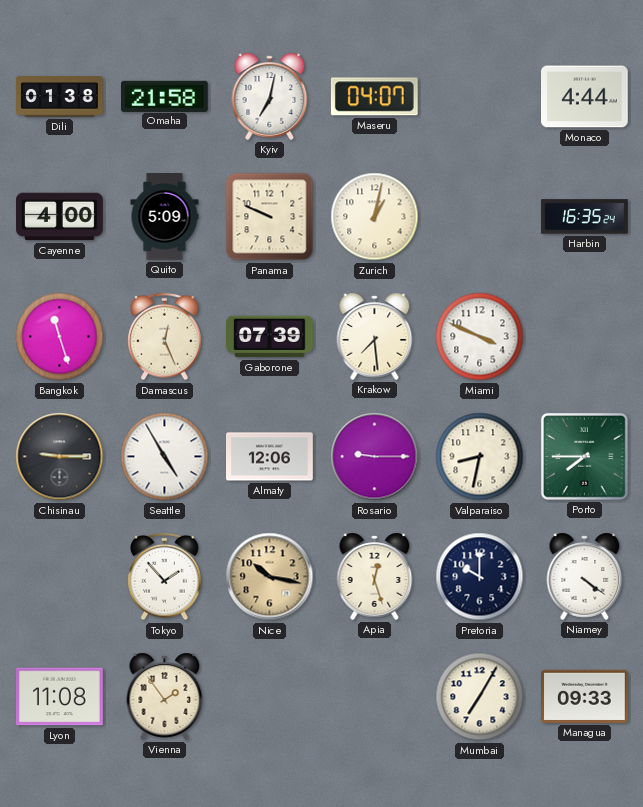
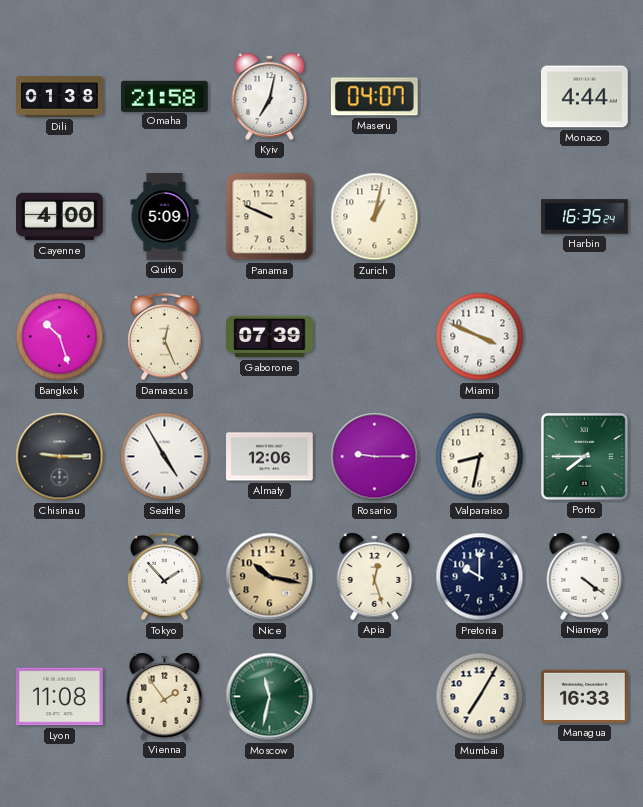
Bangkok: 11:27 -> 10:27
Krakow: 7:29 -> none
Moscow: none -> 11:32
Managua: 09:33 -> 16:33
